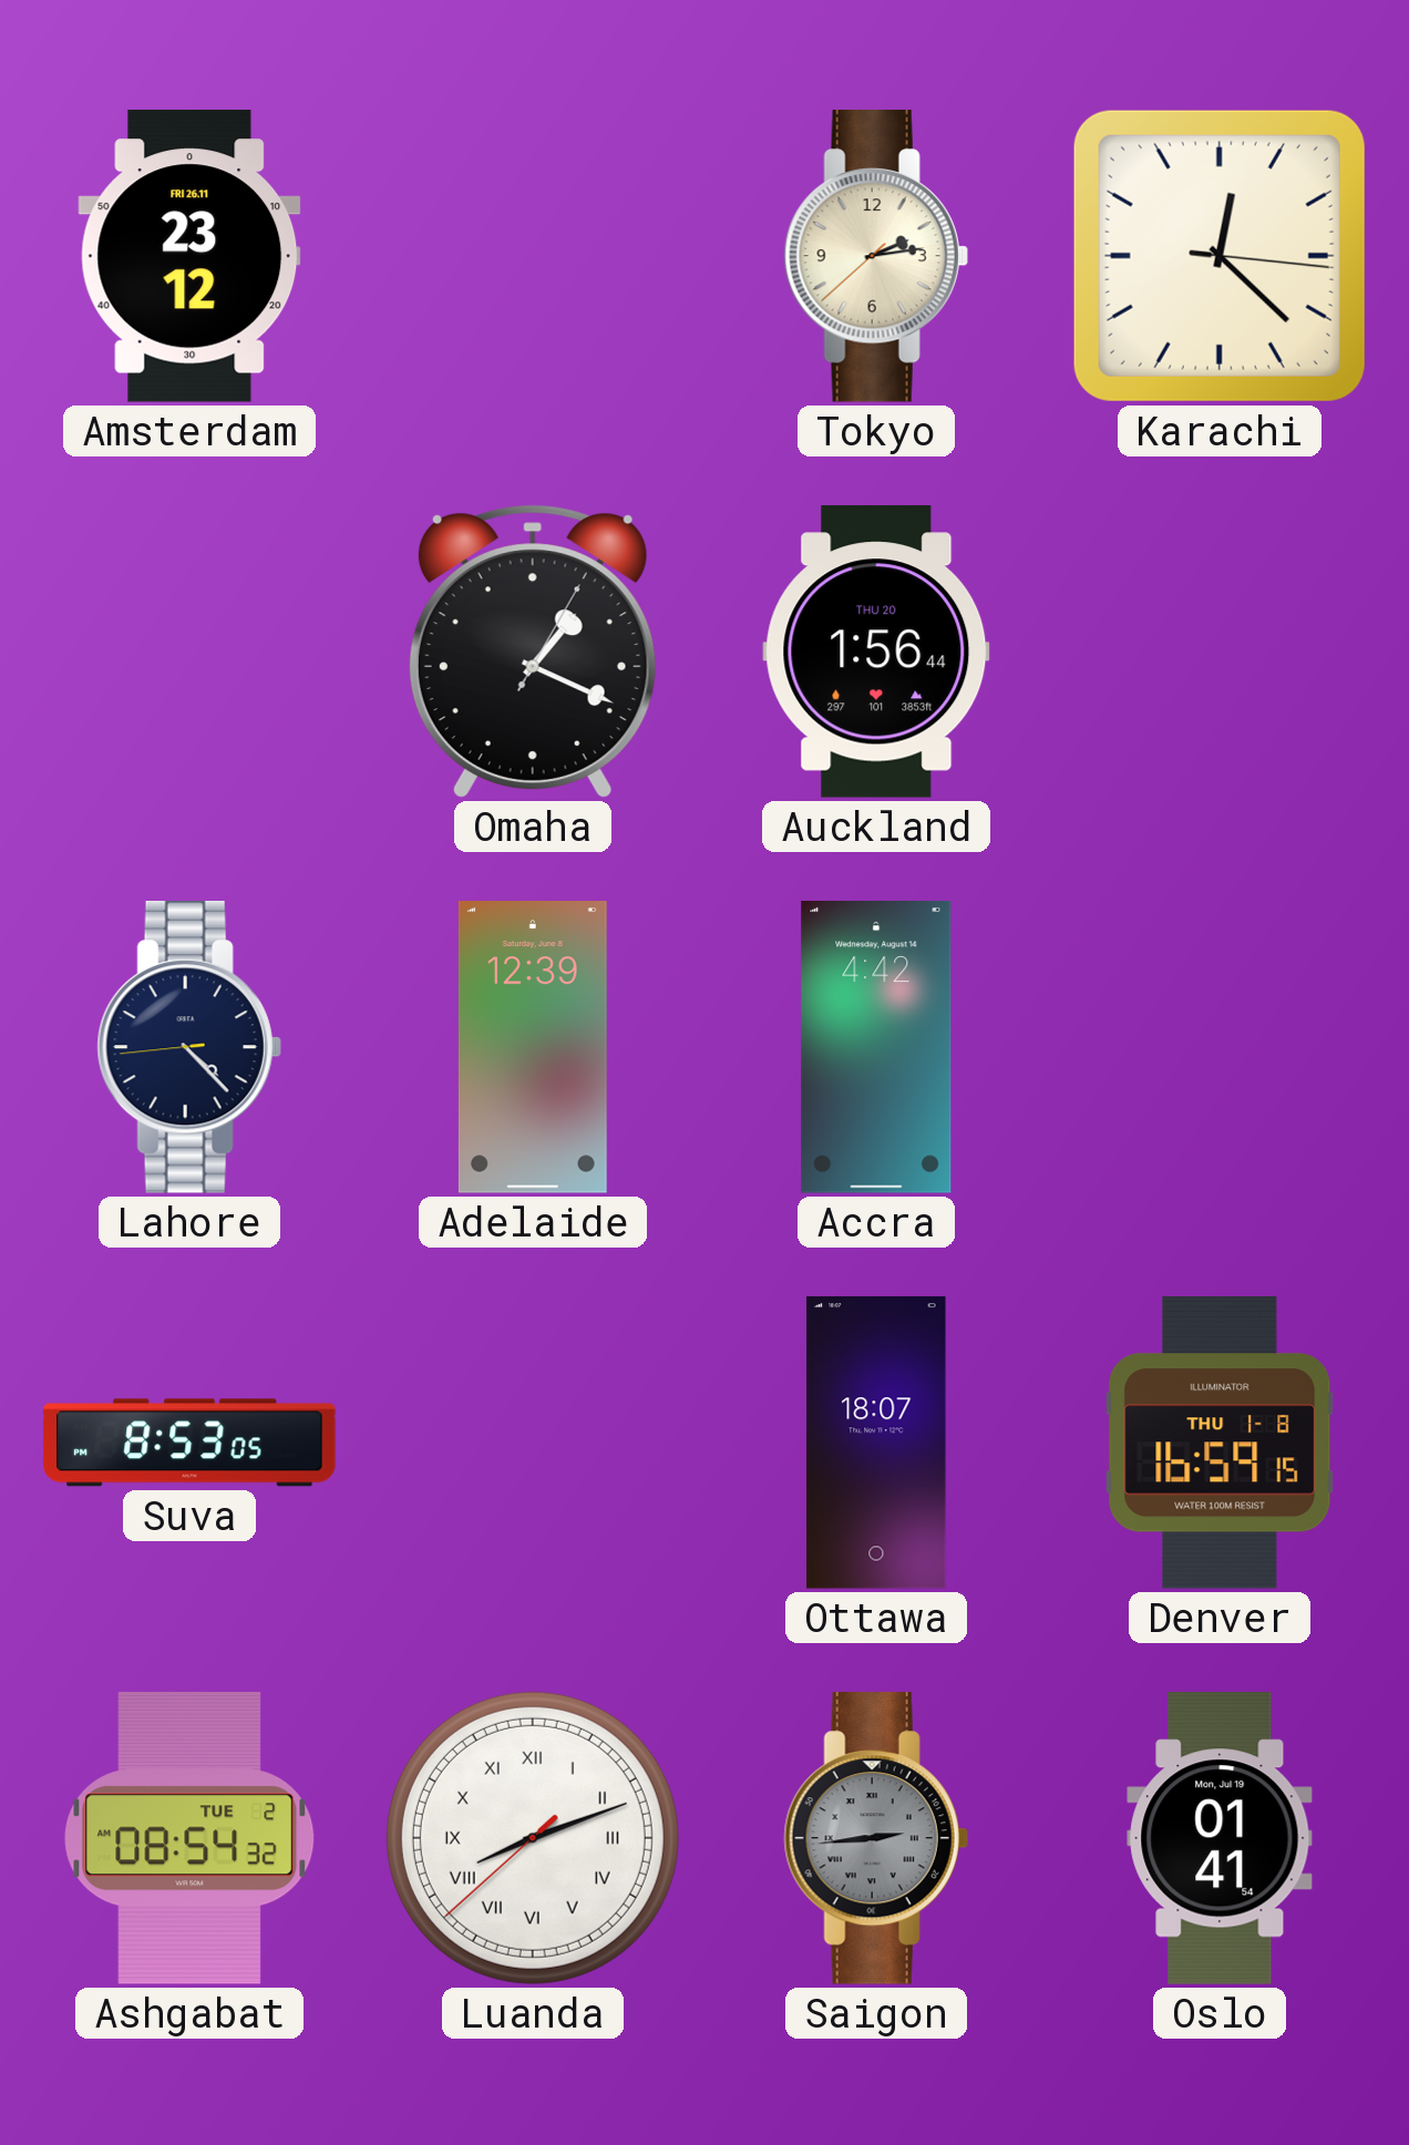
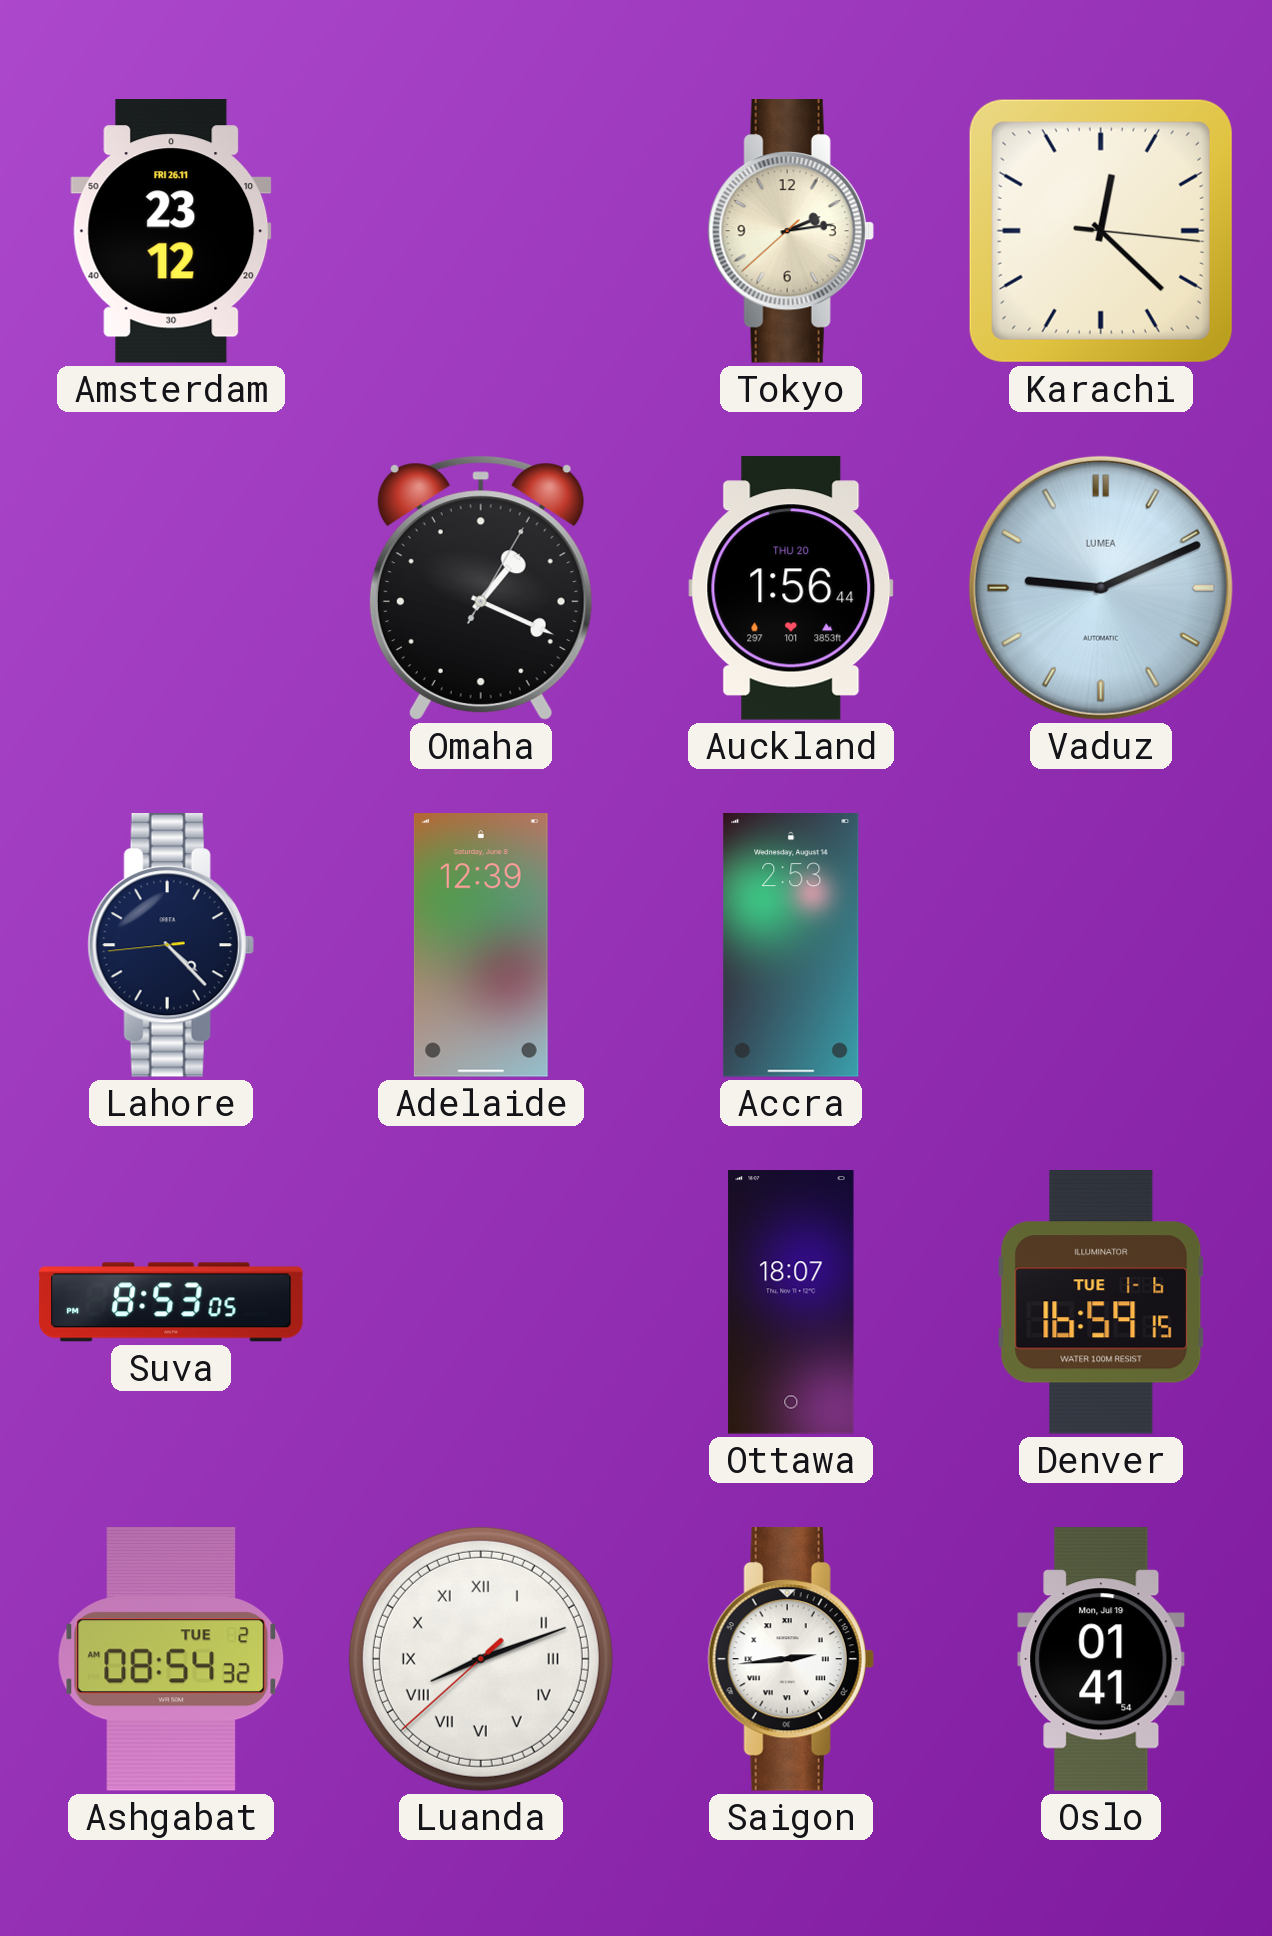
Vaduz: none -> 9:11
Accra: 4:42 -> 2:53
Denver date: THU 1-8 -> TUE 1-6
Saigon dial: grey -> white
